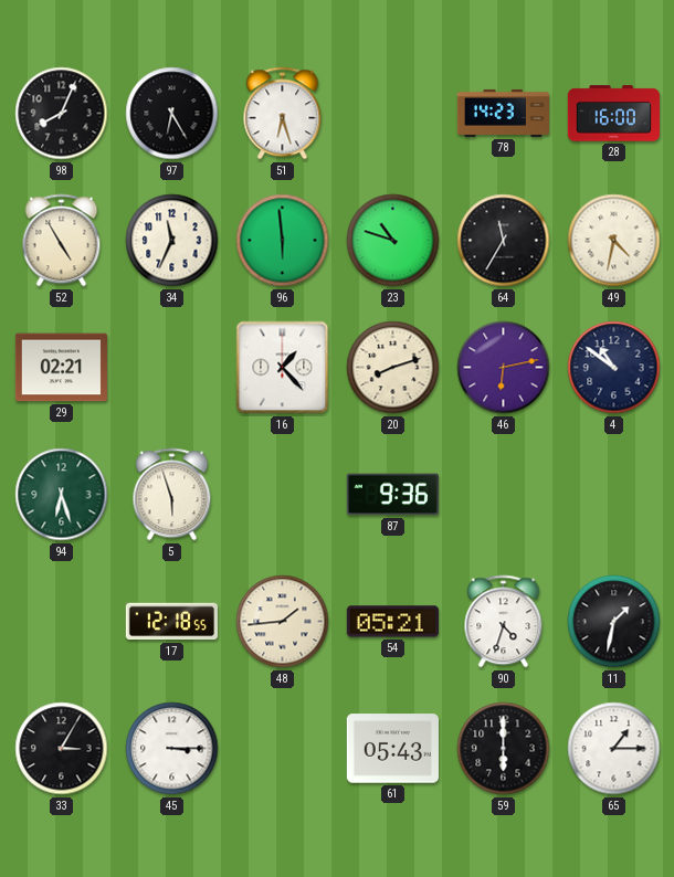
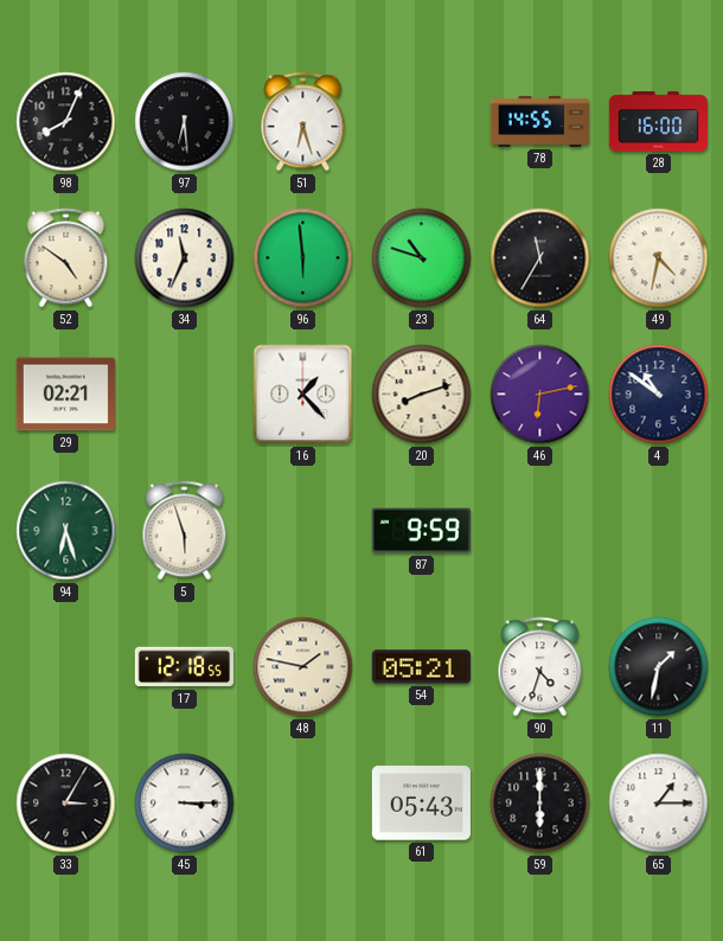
97: 6:25 -> 6:29
78: 14:23 -> 14:55
52: 4:55 -> 4:51
87: 9:36 -> 9:59
48: 1:44 -> 1:47
